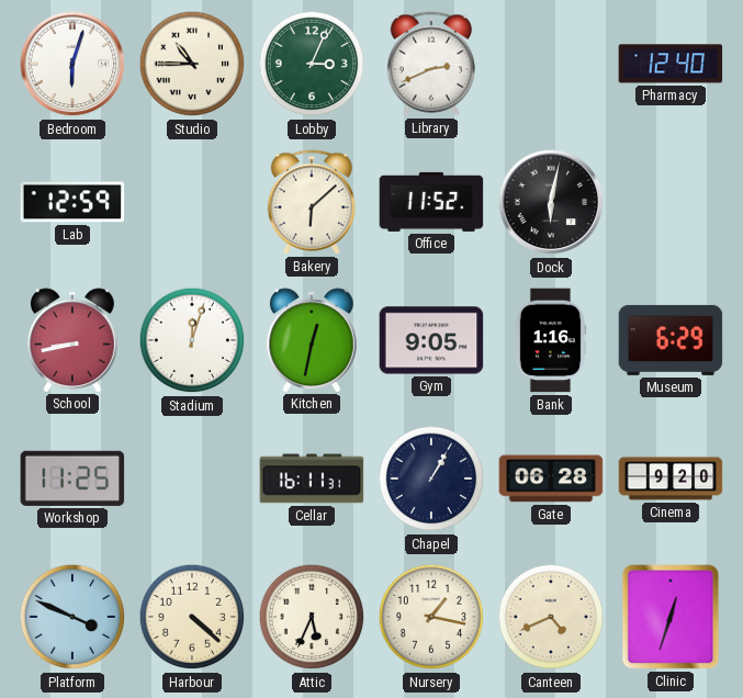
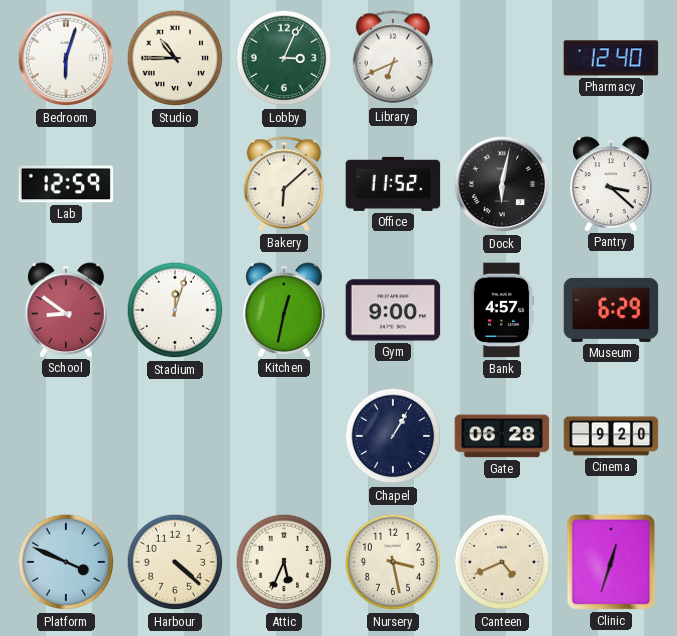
Library: 2:41 -> 6:41
Pantry: none -> 3:22
School: 8:43 -> 8:51
Gym: 9:05 -> 9:00
Bank: 1:16 -> 4:57
Workshop: 11:25 -> none
Cellar: 16:11 -> none
Nursery: 1:17 -> 3:28
